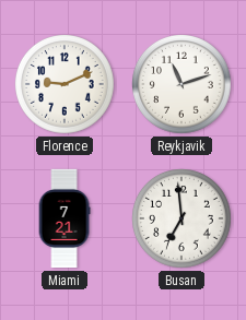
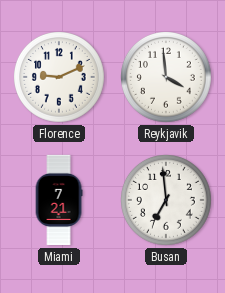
Reykjavik: 11:12 -> 3:59
